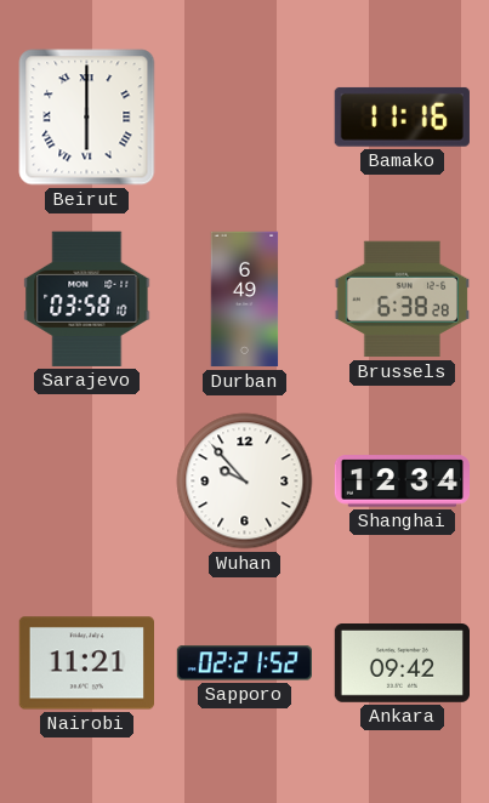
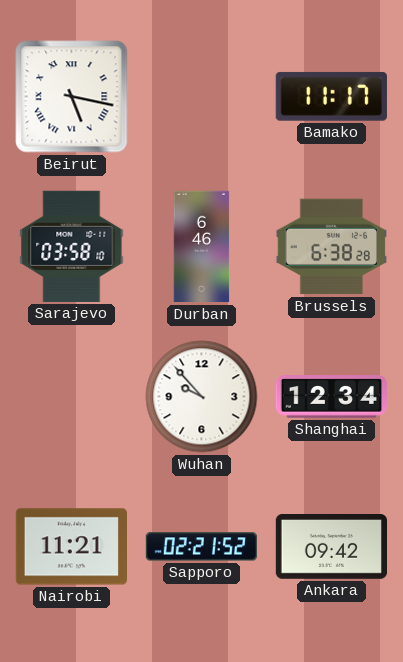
Beirut: 6:00 -> 5:17
Bamako: 11:16 -> 11:17
Durban: 6:49 -> 6:46
